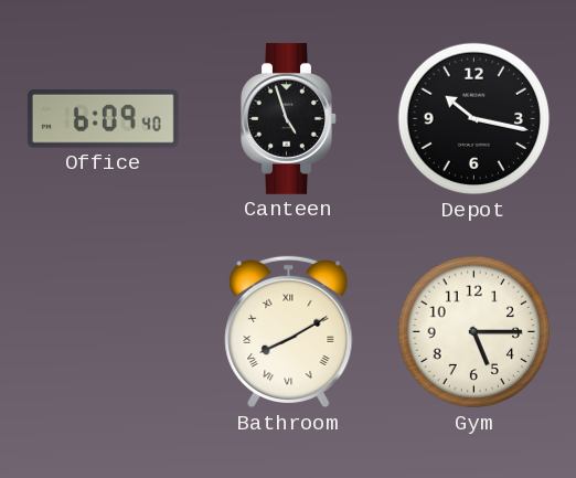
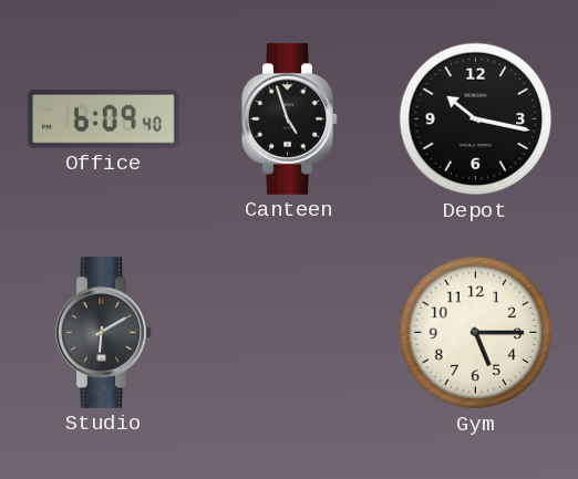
Studio: none -> 6:10
Bathroom: 8:10 -> none
